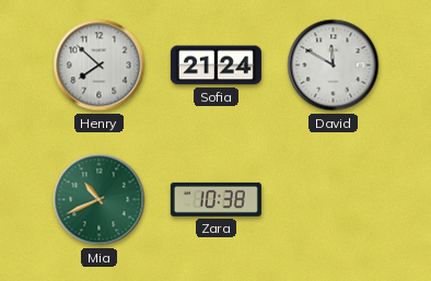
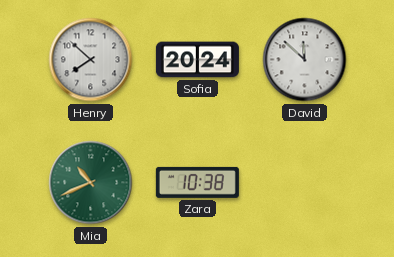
Sofia: 21:24 -> 20:24
David: 11:50 -> 11:52
